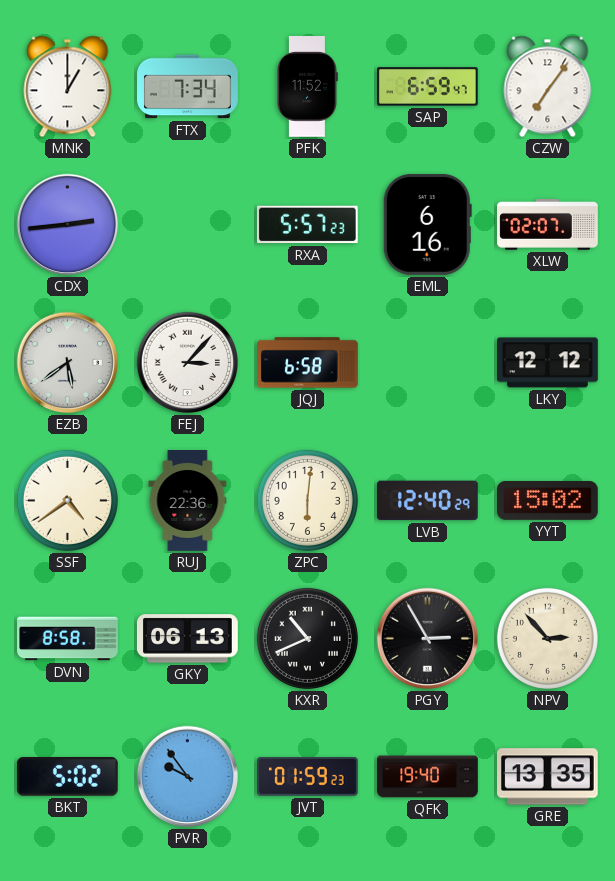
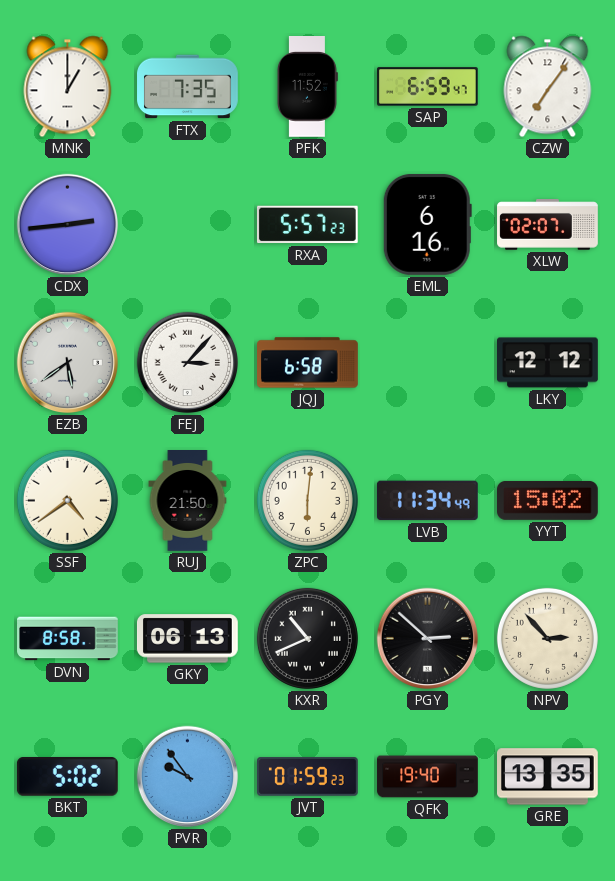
FTX: 7:34 -> 7:35
RUJ: 22:36 -> 21:50
LVB: 12:40 -> 11:34
PGY: 2:55 -> 2:52
